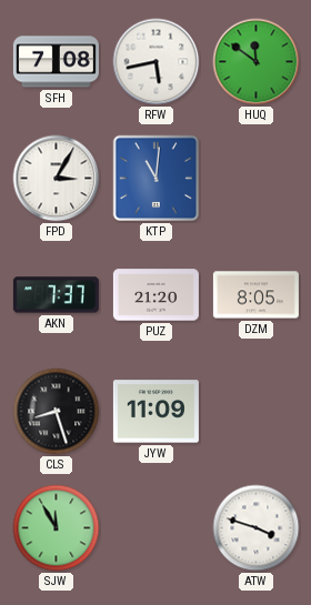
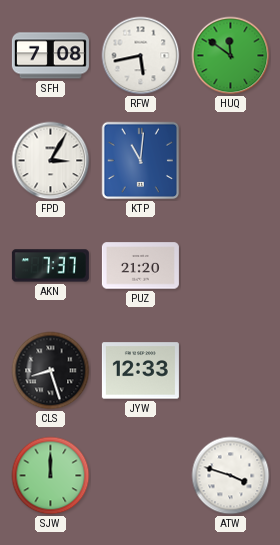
DZM: 8:05 -> none
JYW: 11:09 -> 12:33
SJW: 11:55 -> 12:00
